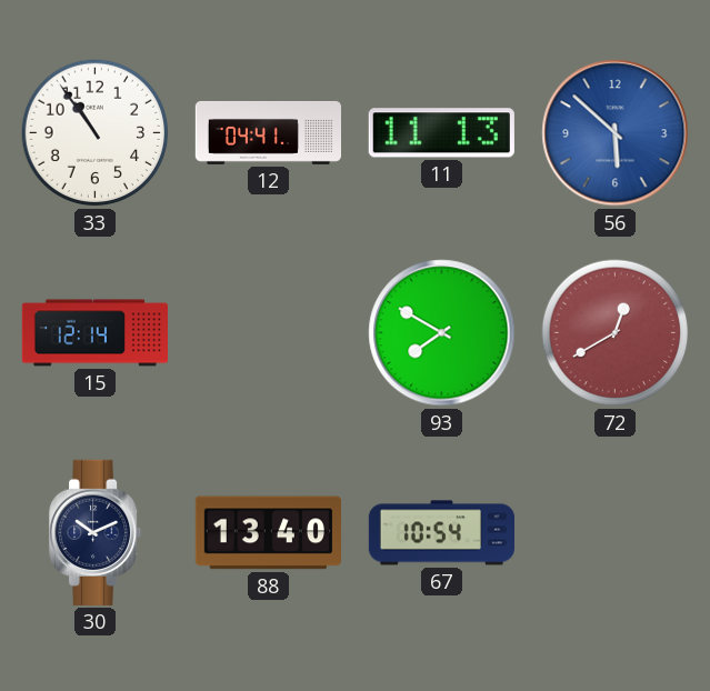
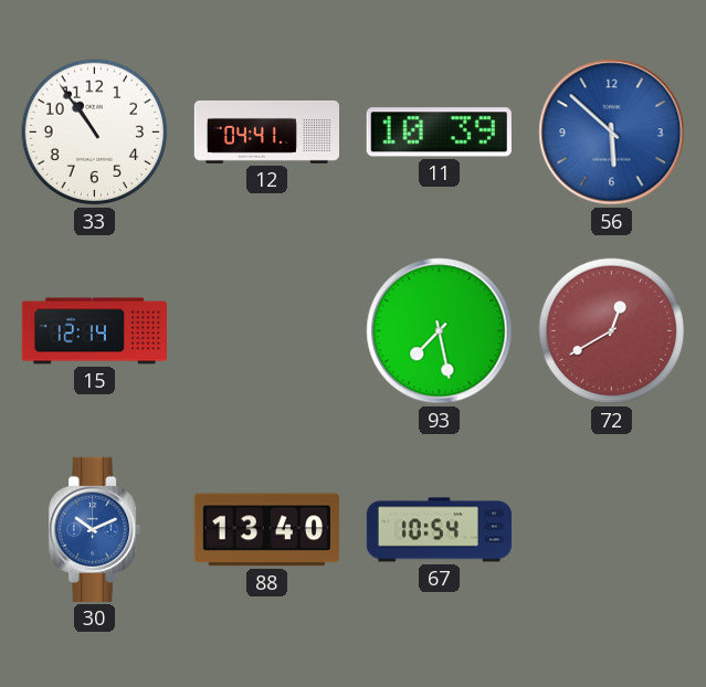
11: 11:13 -> 10:39
93: 7:50 -> 7:28
30 dial: navy -> blue
